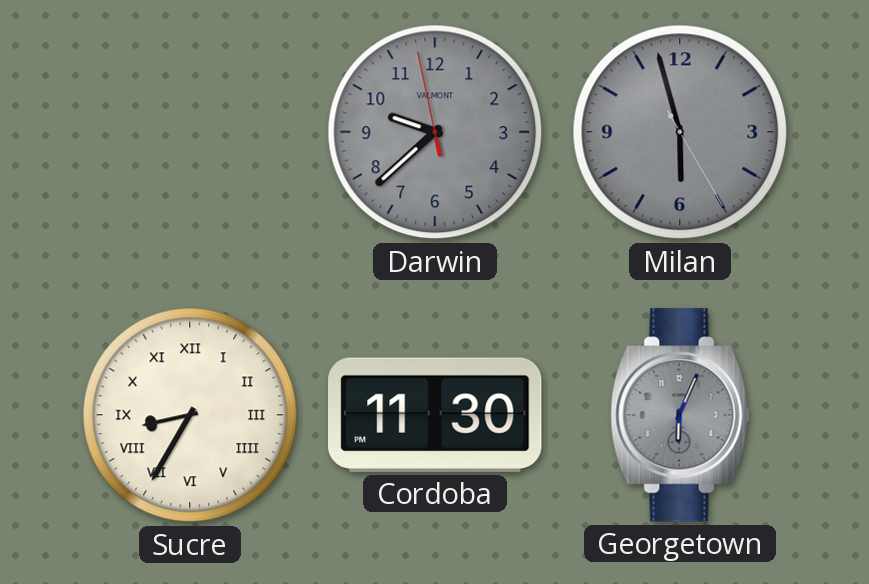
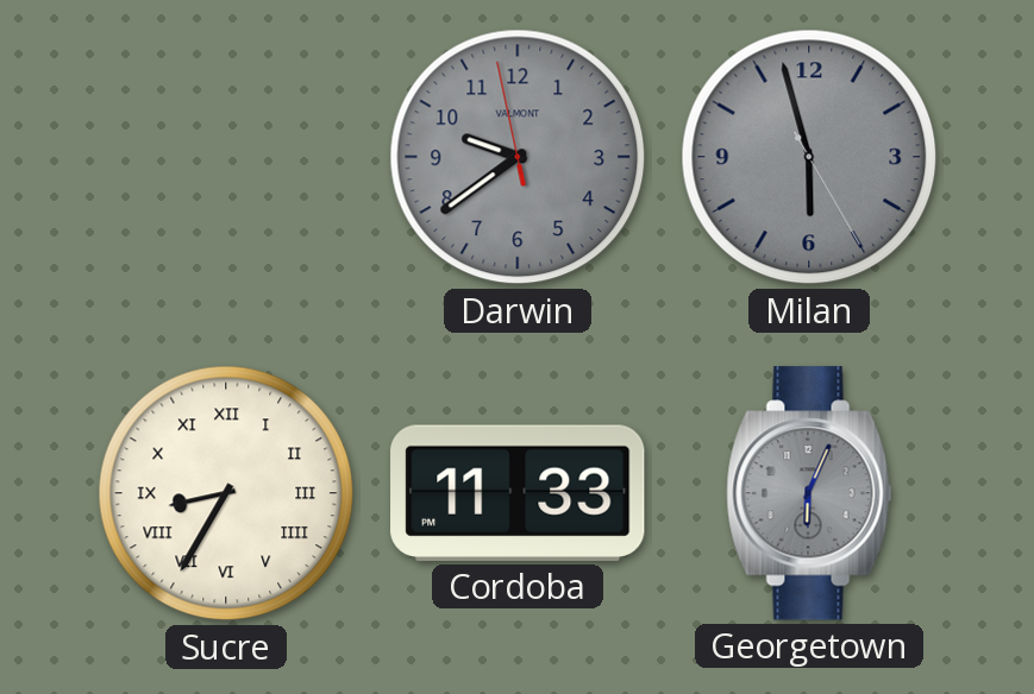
Darwin: 9:37 -> 9:38
Cordoba: 11:30 -> 11:33
